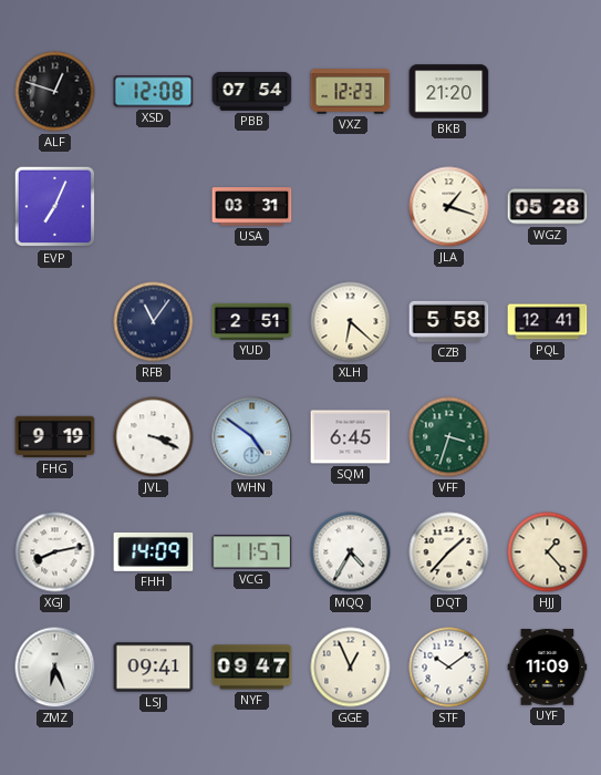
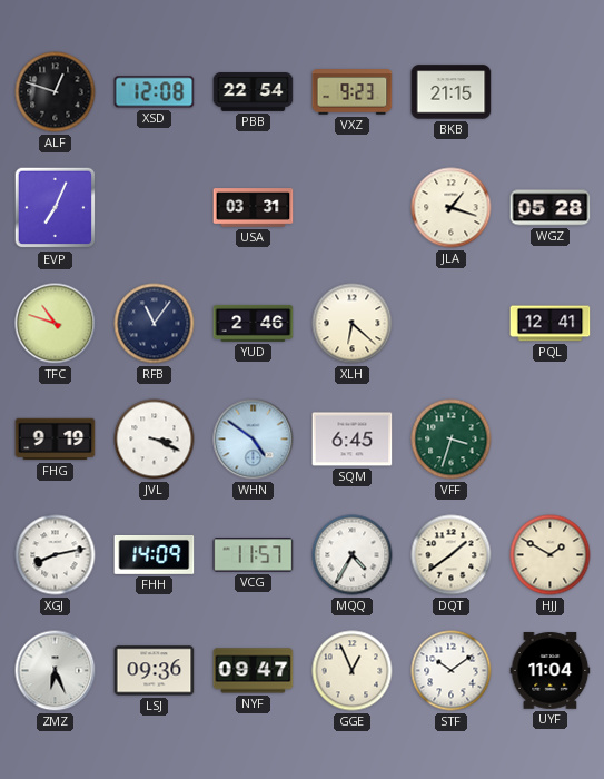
PBB: 07:54 -> 22:54
VXZ: 12:23 -> 9:23
BKB: 21:20 -> 21:15
TFC: none -> 10:48
YUD: 2:51 -> 2:46
CZB: 5:58 -> none
DQT: 1:37 -> 1:39
HJJ: 1:23 -> 1:50
LSJ: 09:41 -> 09:36
UYF: 11:09 -> 11:04
